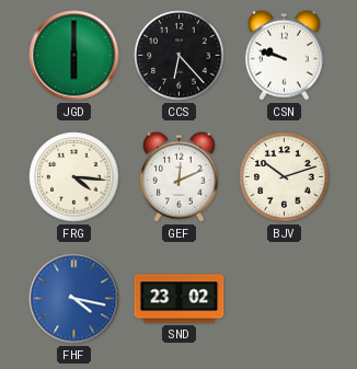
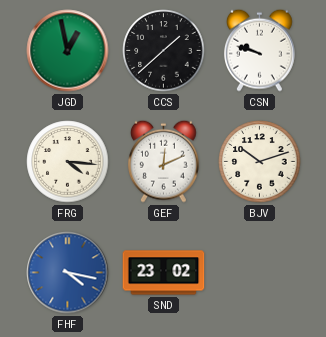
JGD: 6:00 -> 12:58
CCS: 6:23 -> 1:38
